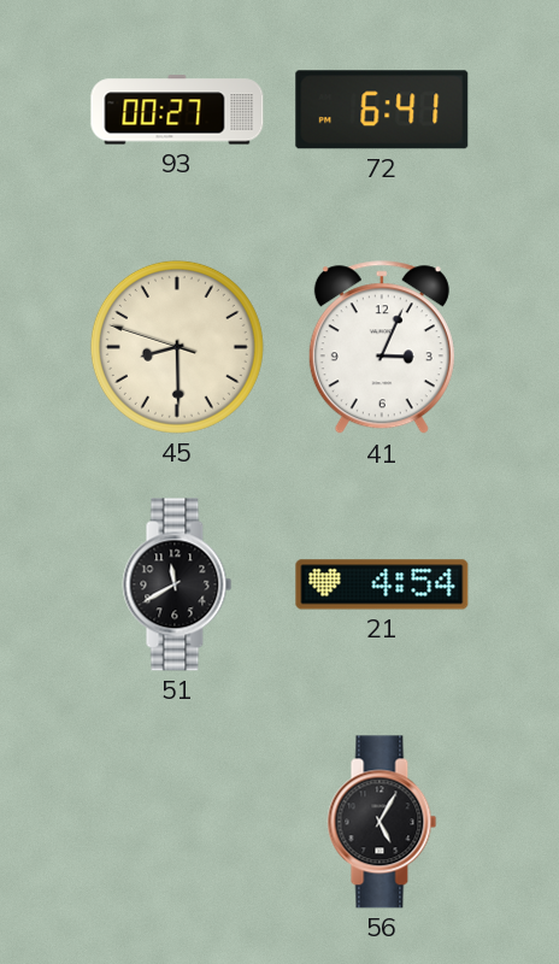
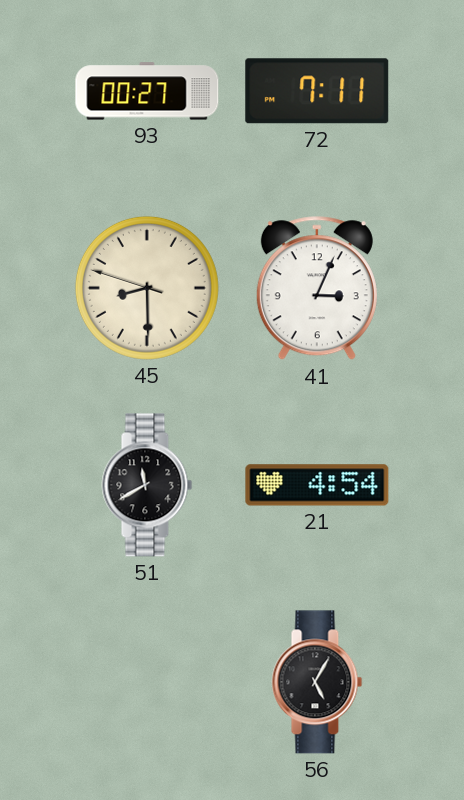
72: 6:41 -> 7:11
